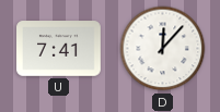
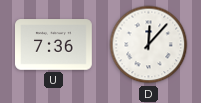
U: 7:41 -> 7:36
